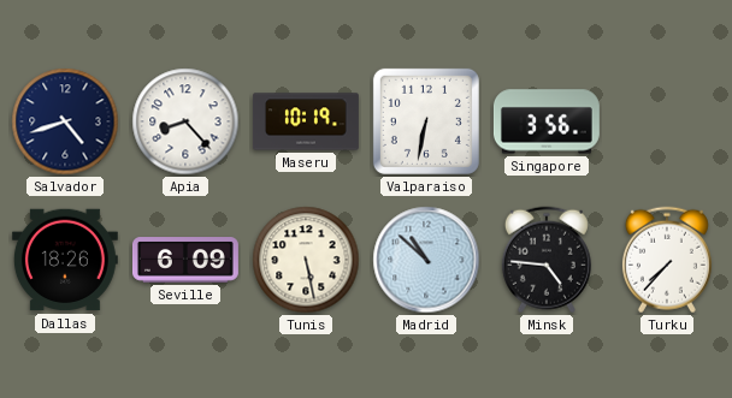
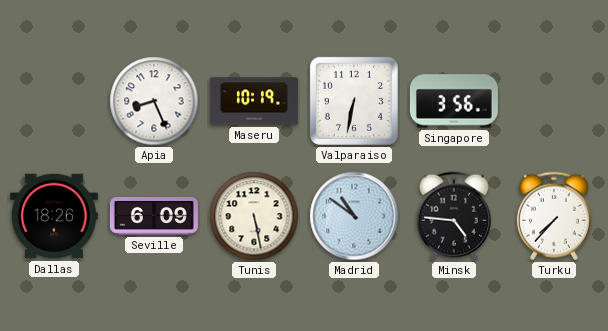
Salvador: 4:42 -> none
Apia: 8:23 -> 8:26
Madrid: 10:52 -> 10:51
